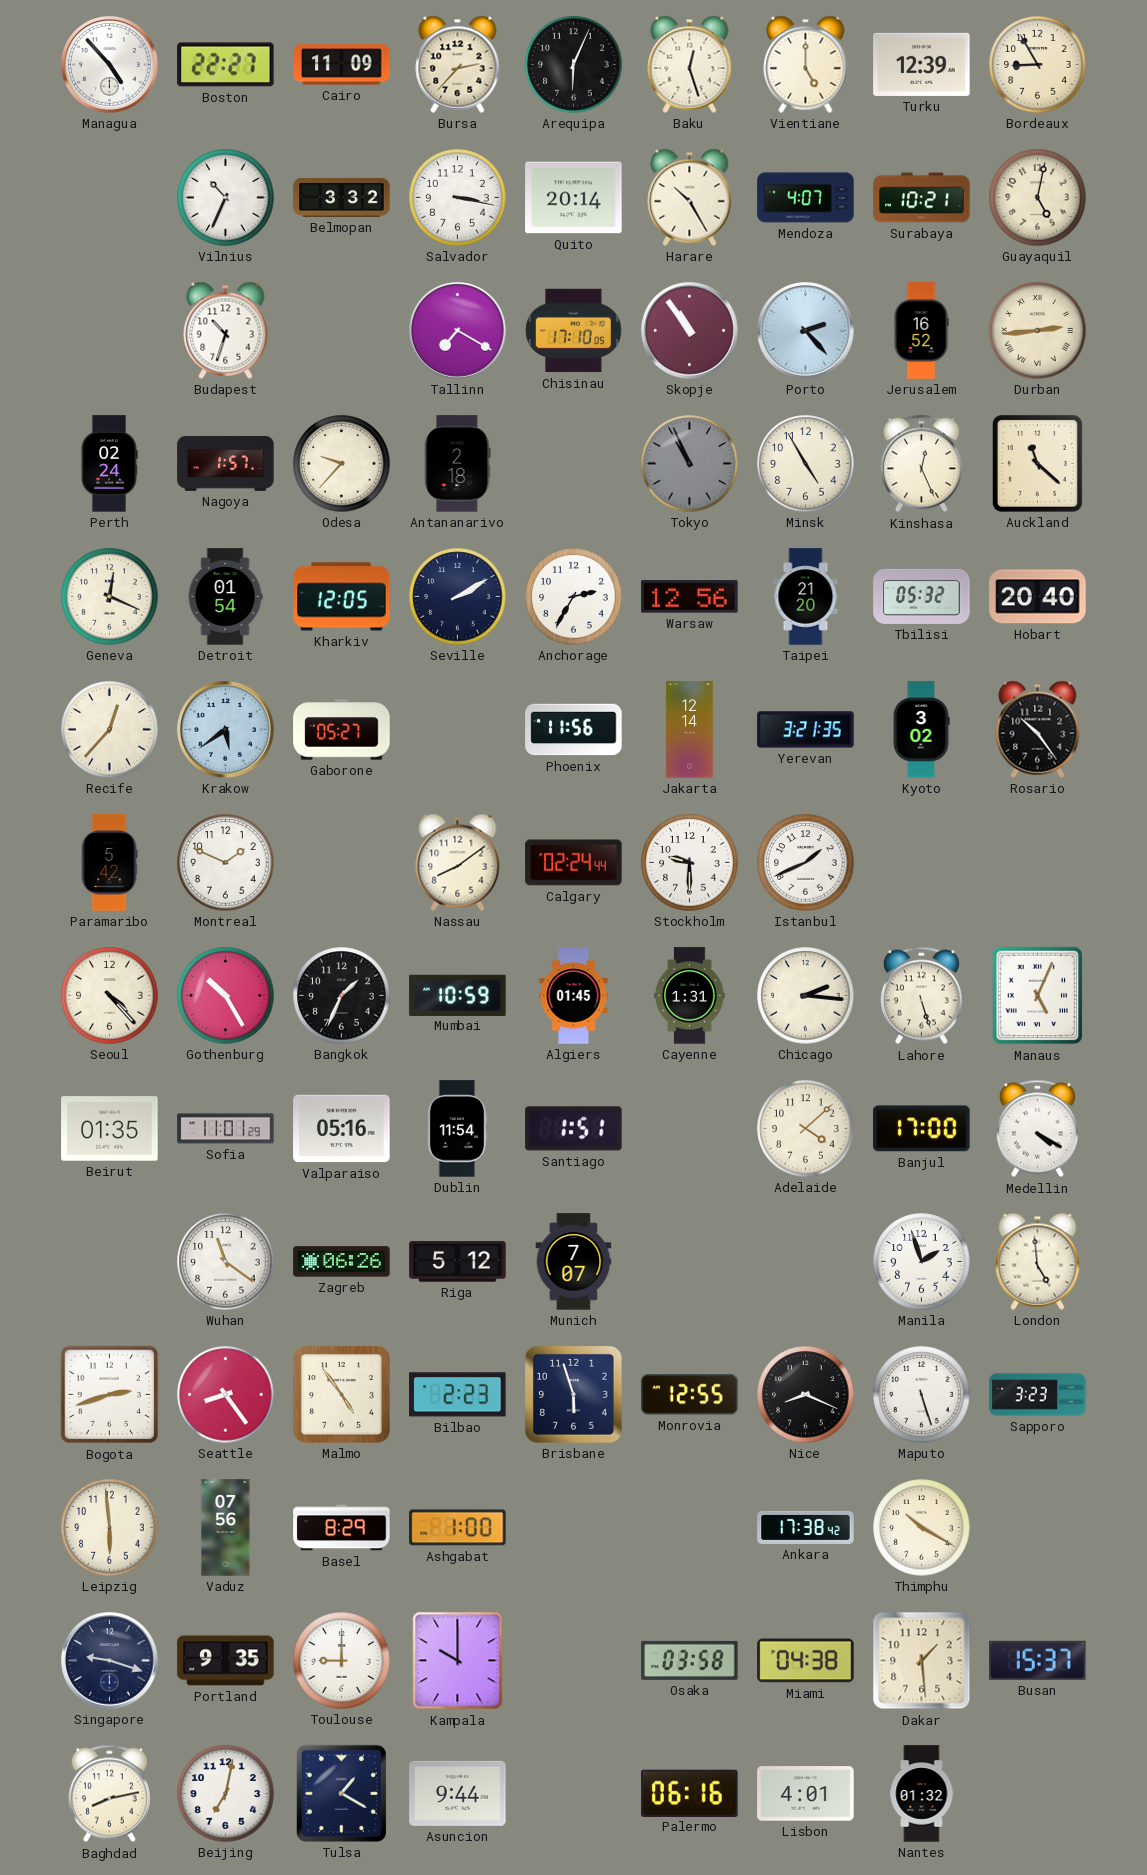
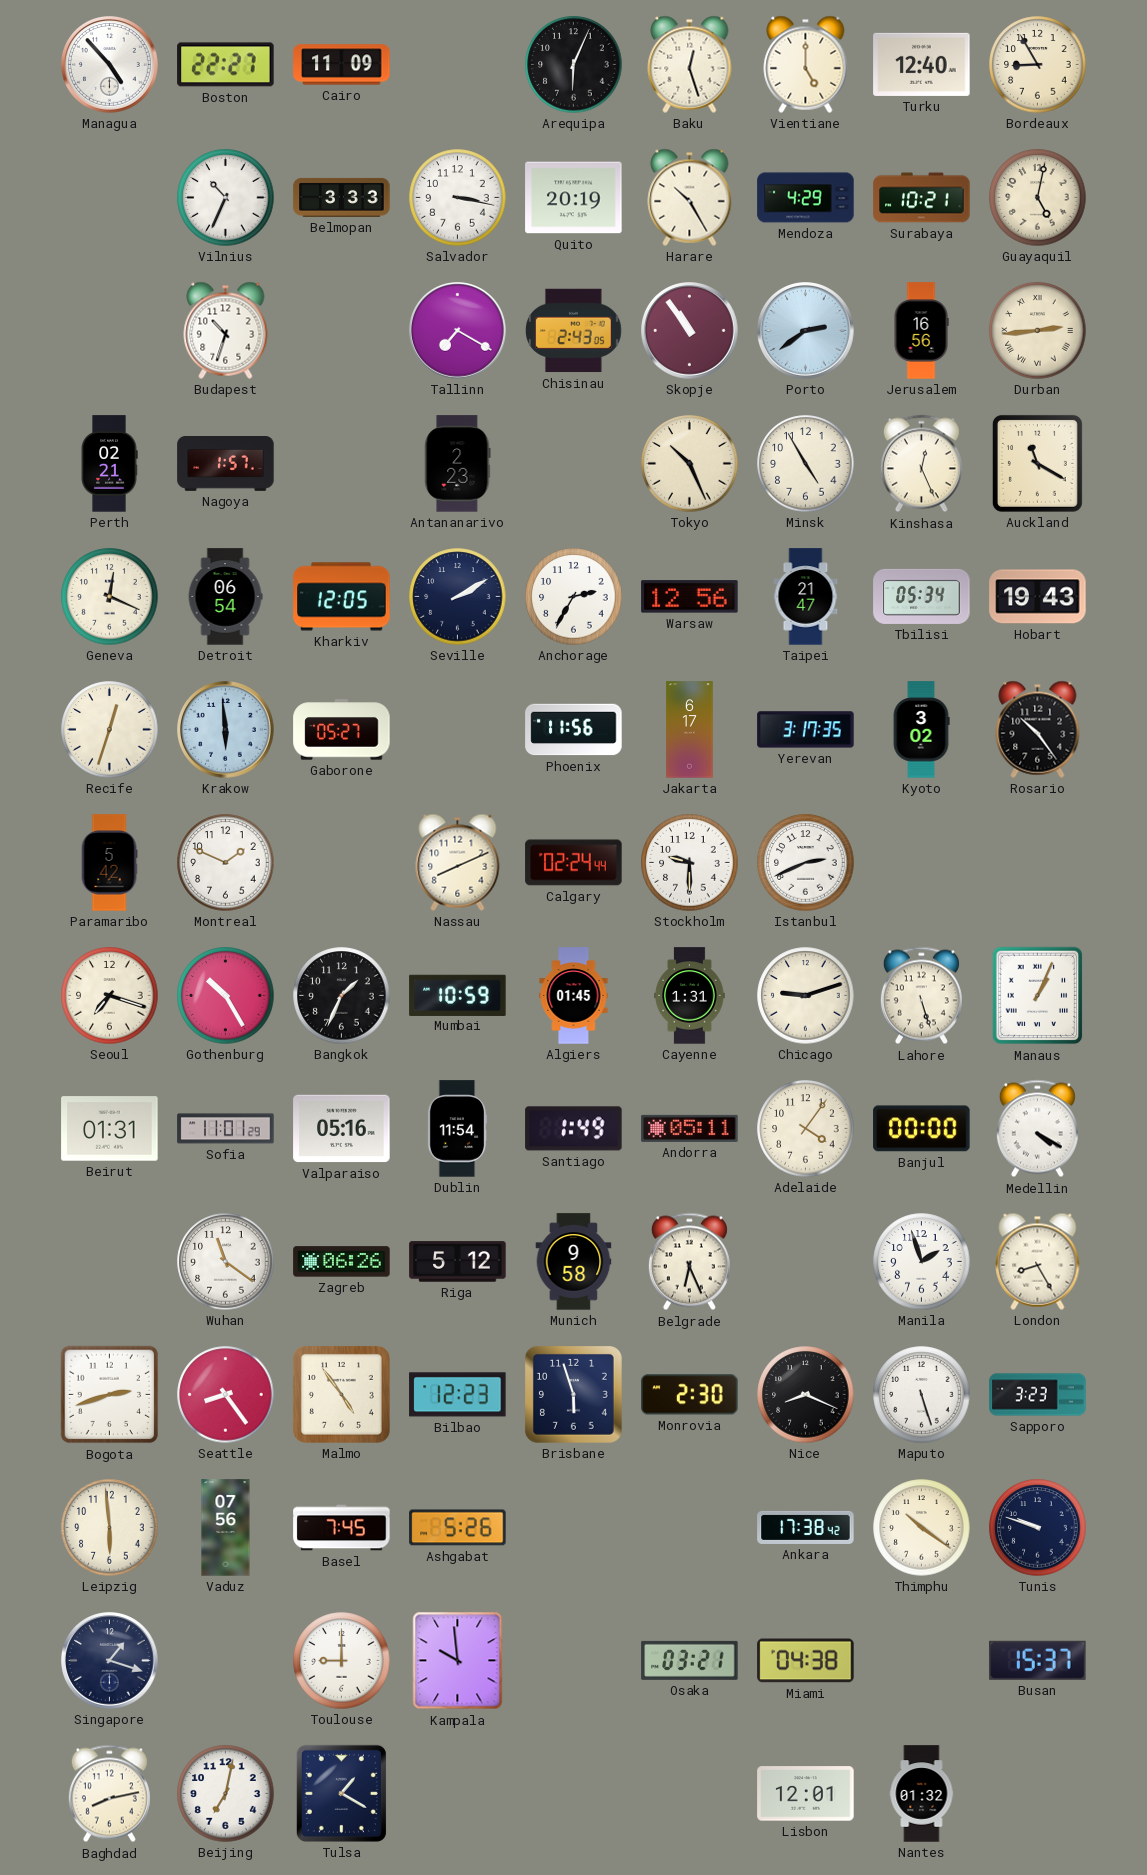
Bursa: 2:37 -> none
Turku: 12:39 -> 12:40
Belmopan: 3:32 -> 3:33
Quito: 20:14 -> 20:19
Mendoza: 4:07 -> 4:29
Chisinau: 17:10 -> 2:43
Porto: 2:23 -> 2:39
Jerusalem: 16:52 -> 16:56
Perth: 02:24 -> 02:21
Odesa: 9:37 -> none
Antananarivo: 2:18 -> 2:23
Tokyo: 10:56 -> 10:26
Tokyo dial: grey -> cream
Auckland: 11:22 -> 11:20
Detroit: 01:54 -> 06:54
Taipei: 21:20 -> 21:47
Tbilisi: 05:32 -> 05:34
Hobart: 20:40 -> 19:43
Recife: 12:37 -> 12:33
Krakow: 5:39 -> 5:59
Jakarta: 12:14 -> 6:17
Yerevan: 3:21 -> 3:17
Nassau: 8:09 -> 8:11
Istanbul: 1:41 -> 2:41
Seoul: 4:23 -> 7:18
Chicago: 2:16 -> 9:12
Manaus: 5:04 -> 1:04
Beirut: 01:35 -> 01:31
Santiago: 1:51 -> 1:49
Andorra: none -> 05:11
Adelaide: 4:08 -> 4:06
Banjul: 17:00 -> 00:00
Munich: 7:07 -> 9:58
Belgrade: none -> 6:26
London: 4:59 -> 8:25
Bilbao: 2:23 -> 12:23
Monrovia: 12:55 -> 2:30
Basel: 8:29 -> 7:45
Ashgabat: 1:00 -> 5:26
Thimphu: 10:20 -> 10:21
Tunis: none -> 9:48
Singapore: 9:18 -> 1:18
Portland: 9:35 -> none
Kampala: 10:00 -> 9:59
Osaka: 03:58 -> 03:21
Dakar: 1:29 -> none
Asuncion: 9:44 -> none
Palermo: 06:16 -> none
Lisbon: 4:01 -> 12:01
